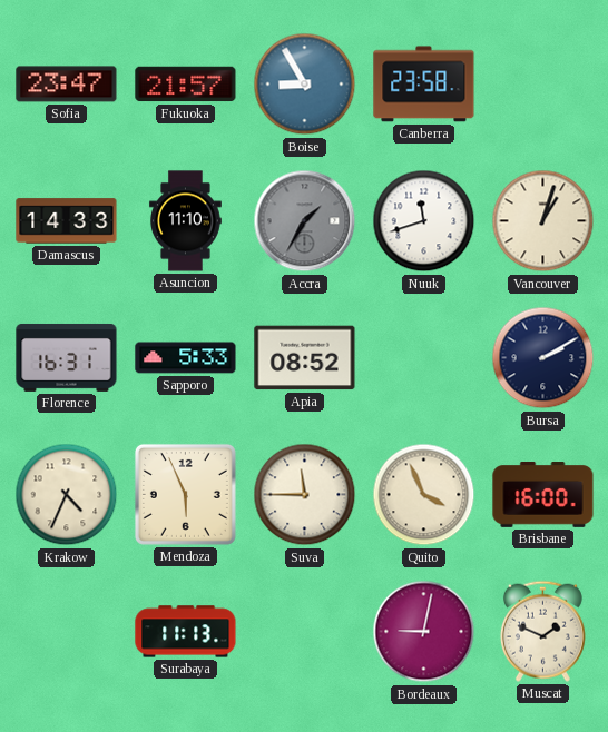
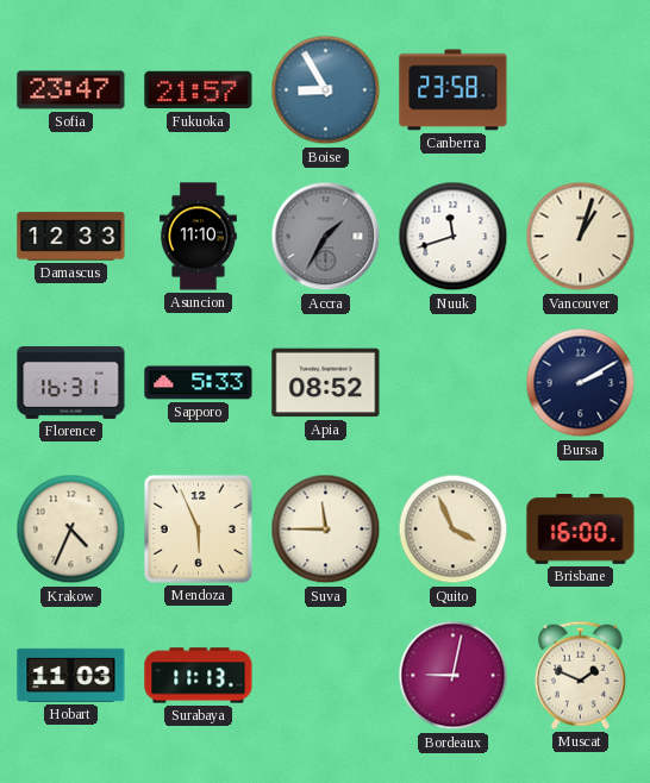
Damascus: 14:33 -> 12:33
Hobart: none -> 11:03
